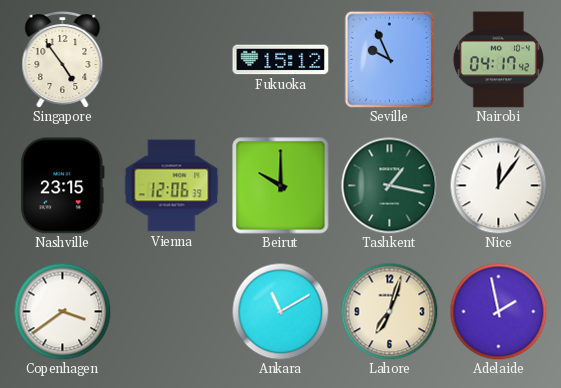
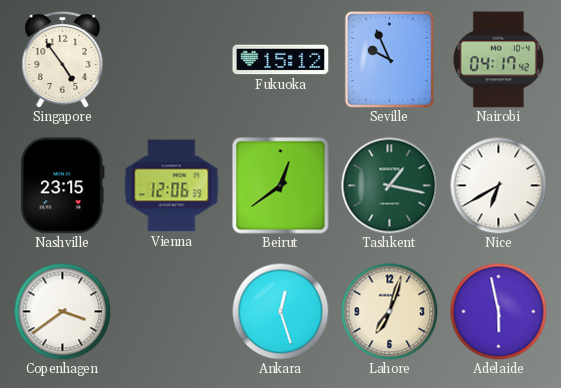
Beirut: 10:00 -> 12:39
Nice: 12:06 -> 6:40
Ankara: 11:10 -> 12:27
Adelaide: 1:58 -> 5:58
